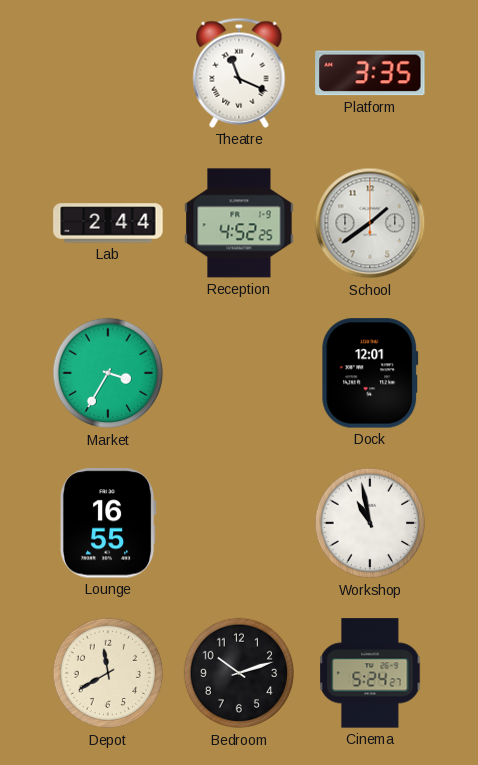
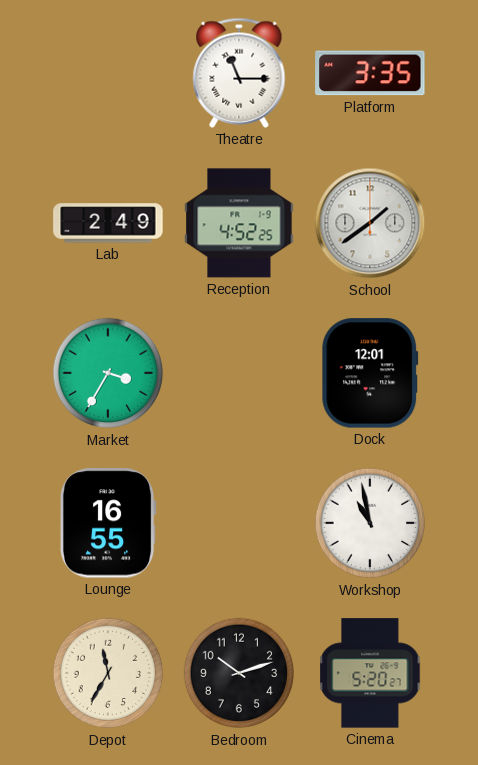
Theatre: 11:19 -> 11:15
Lab: 2:44 -> 2:49
Depot: 11:40 -> 11:35
Cinema: 5:24 -> 5:20
